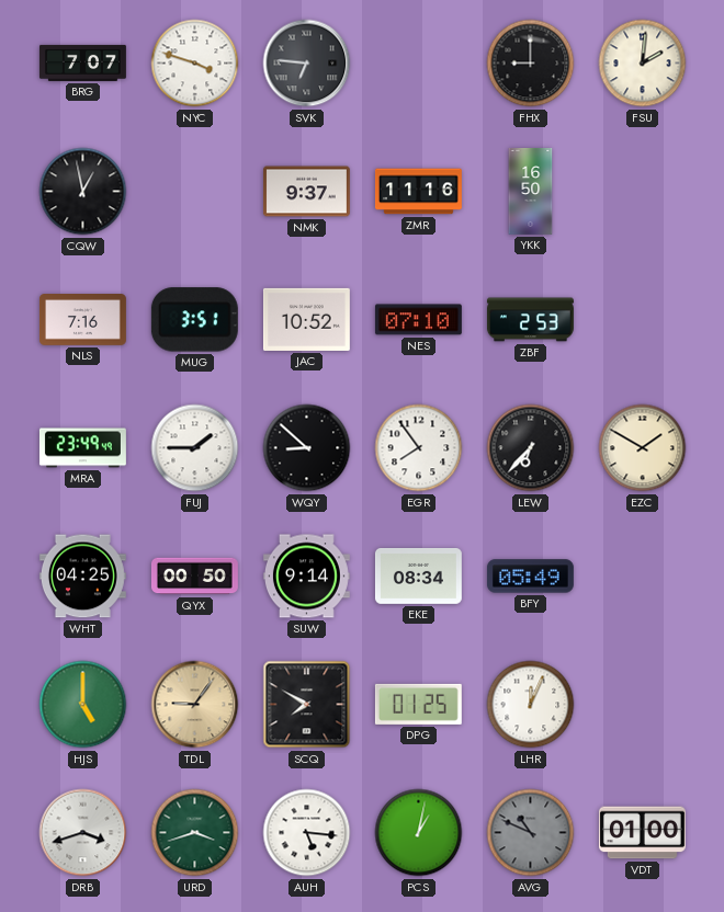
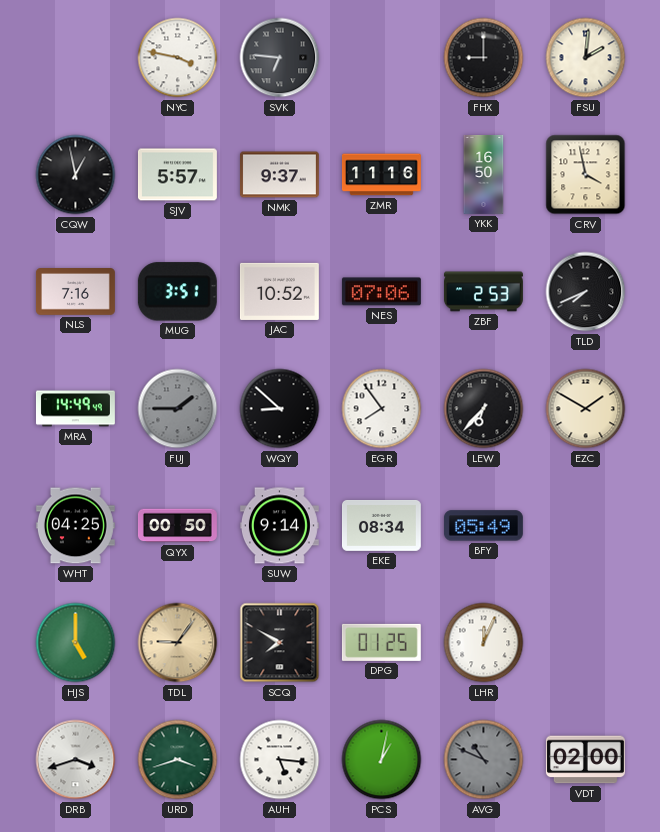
BRG: 7:07 -> none
NYC: 3:48 -> 3:47
SJV: none -> 5:57
CRV: none -> 3:58
NES: 07:10 -> 07:06
TLD: none -> 7:41
MRA: 23:49 -> 14:49
FUJ dial: white -> grey
VDT: 01:00 -> 02:00
